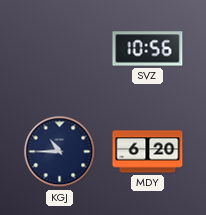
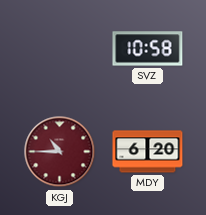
SVZ: 10:56 -> 10:58
KGJ dial: navy -> burgundy
